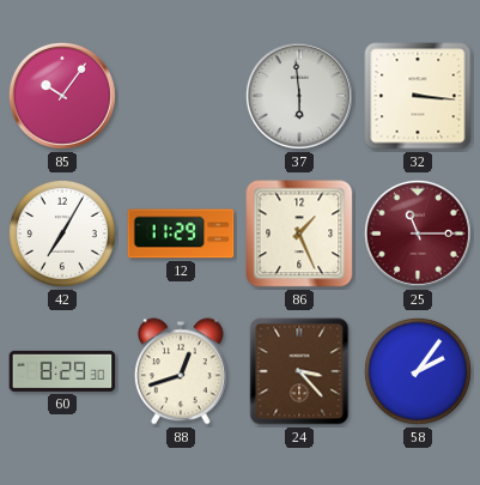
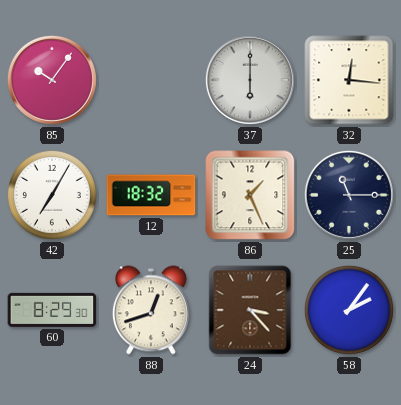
37: 5:59 -> 6:00
32: 3:16 -> 12:16
12: 11:29 -> 18:32
25 dial: burgundy -> navy
